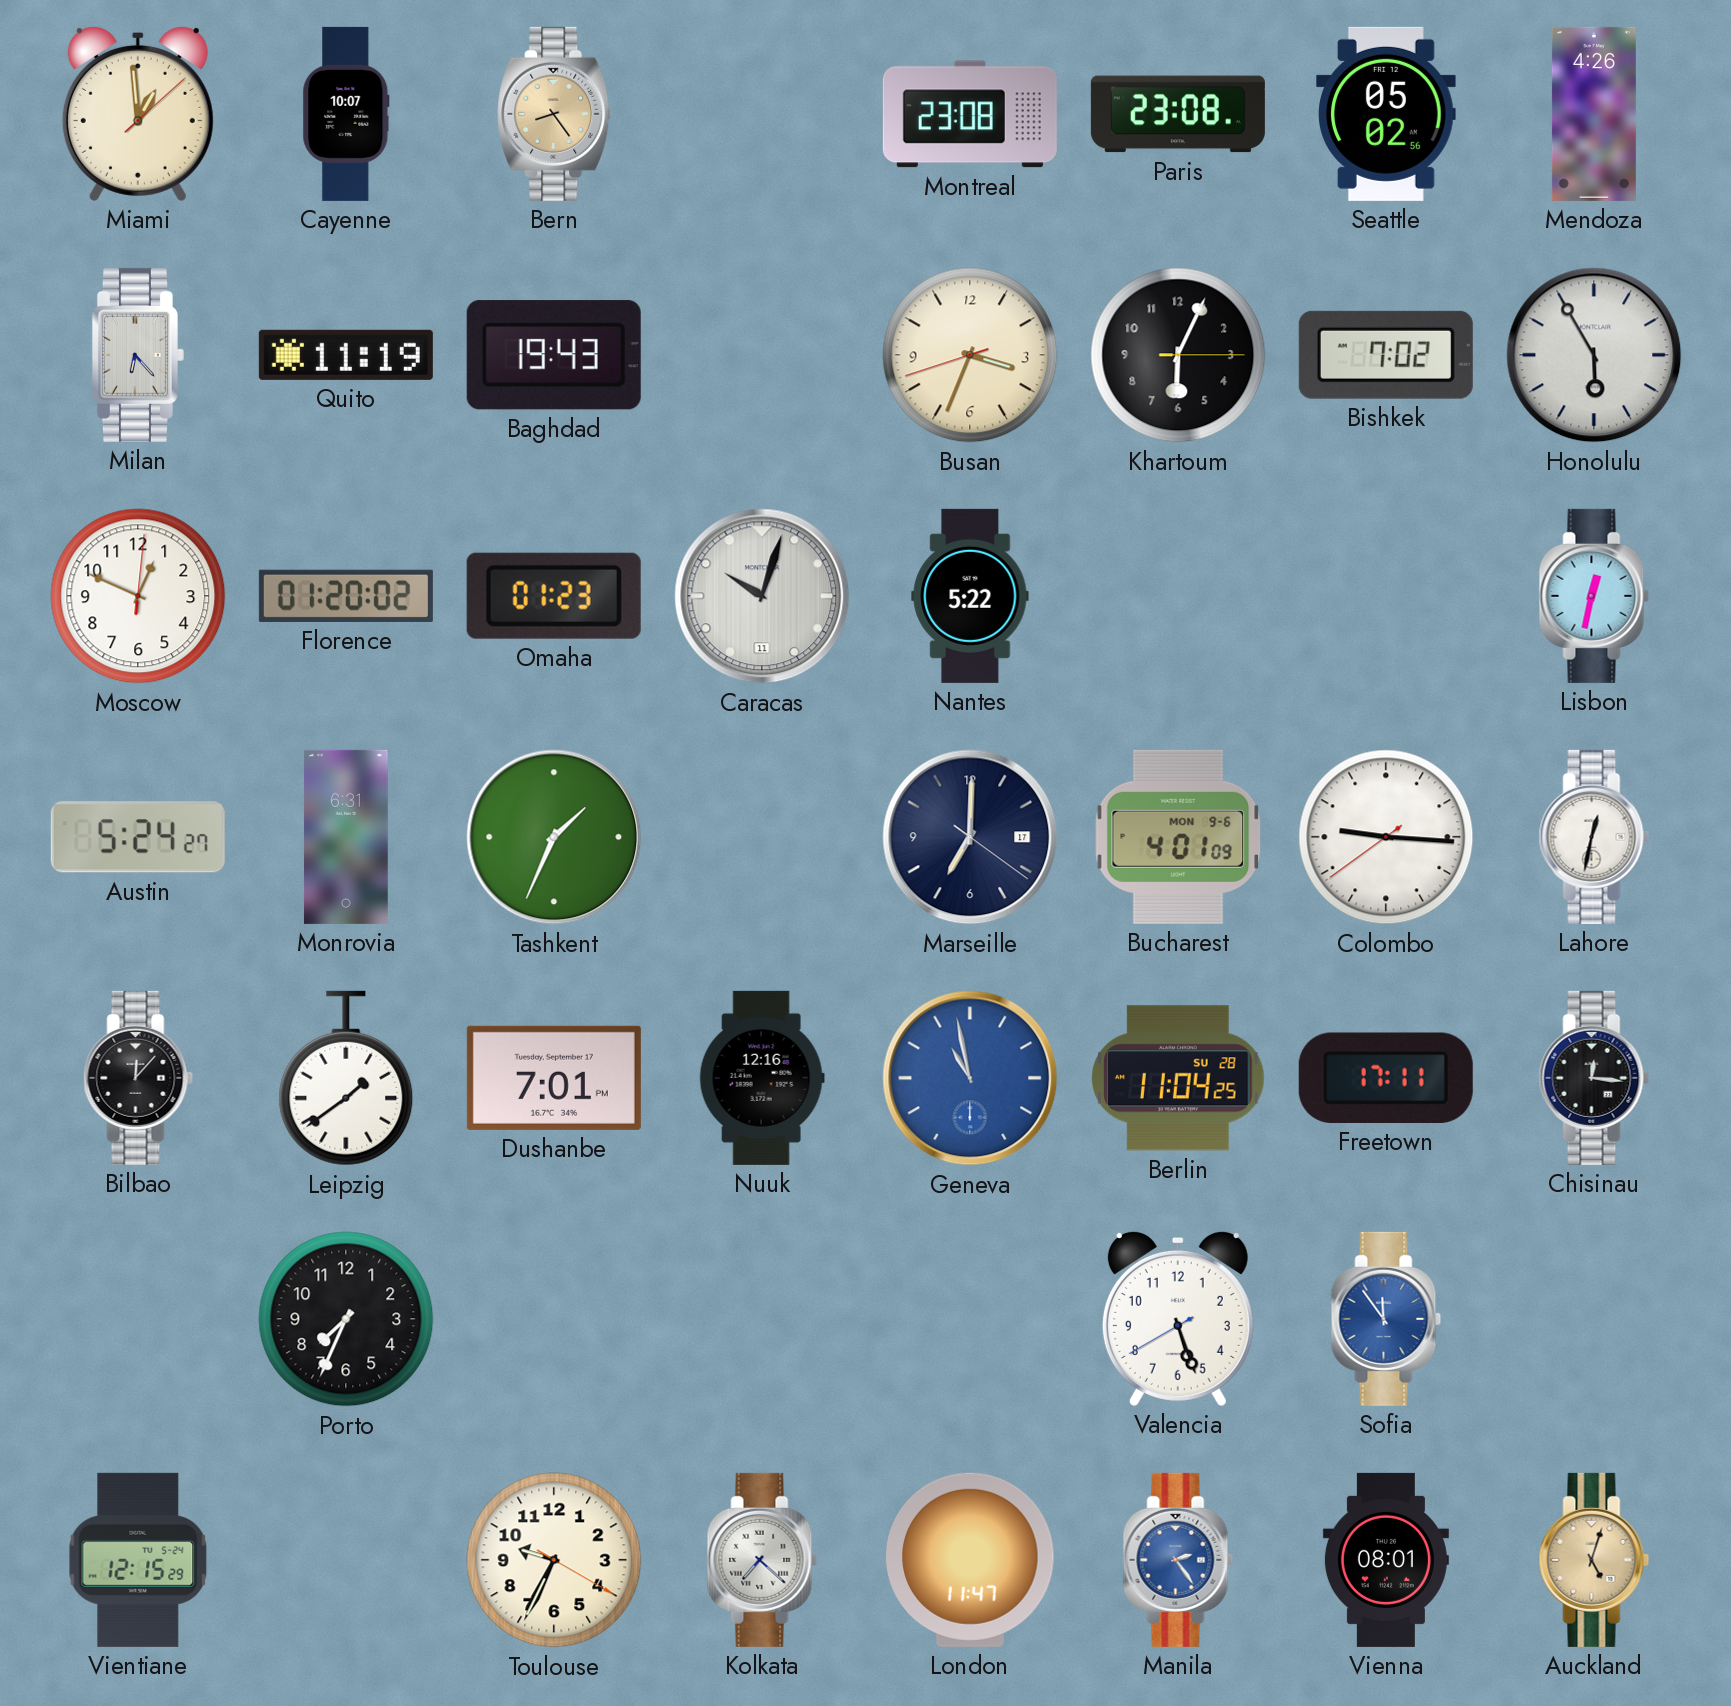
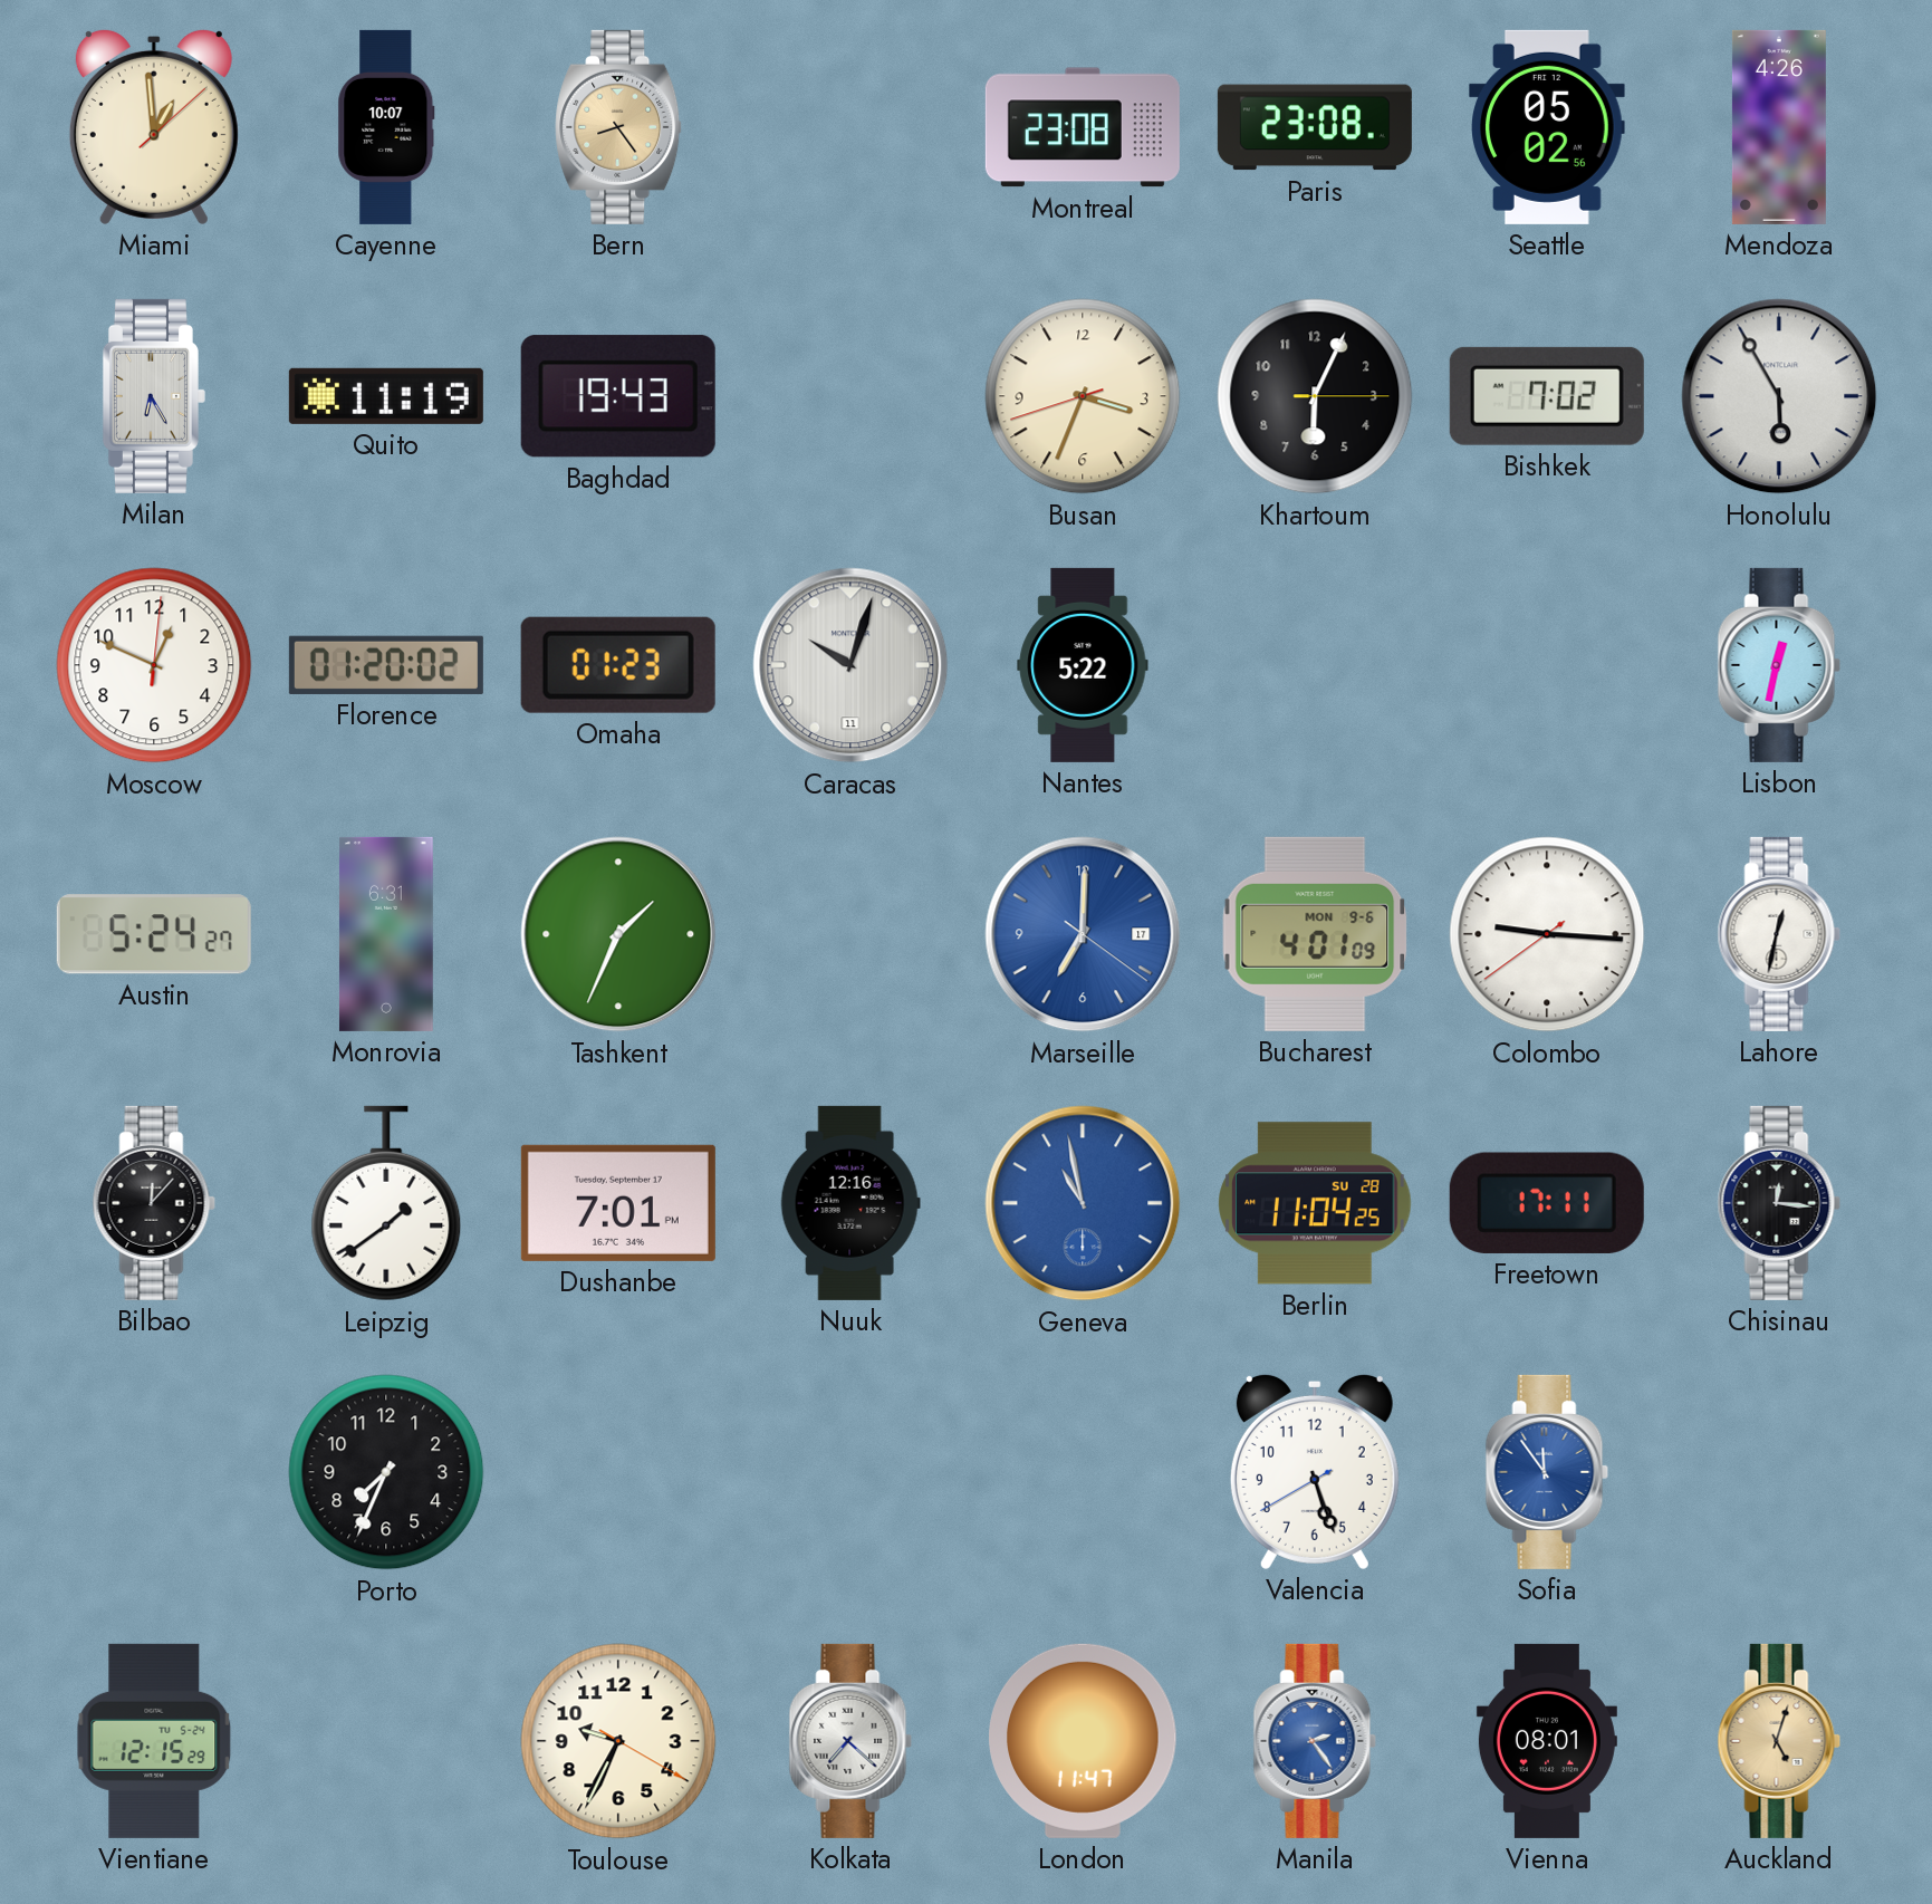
Milan: 6:23 -> 6:25
Marseille dial: navy -> blue
